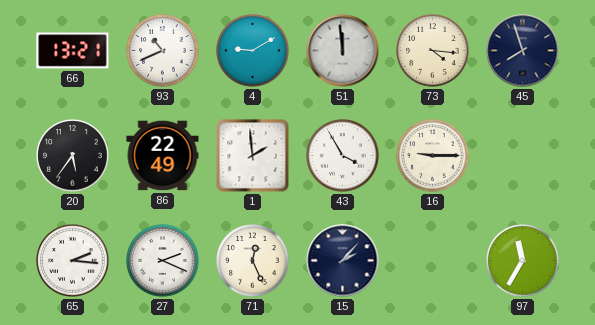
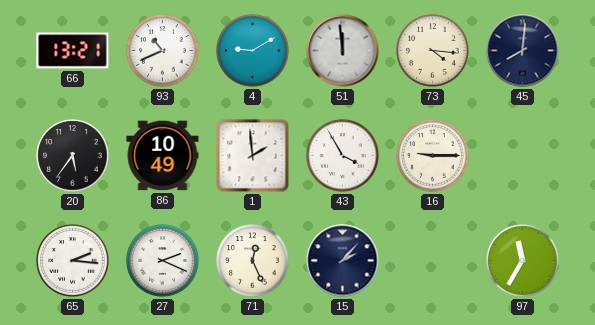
45: 7:57 -> 8:01
86: 22:49 -> 10:49
